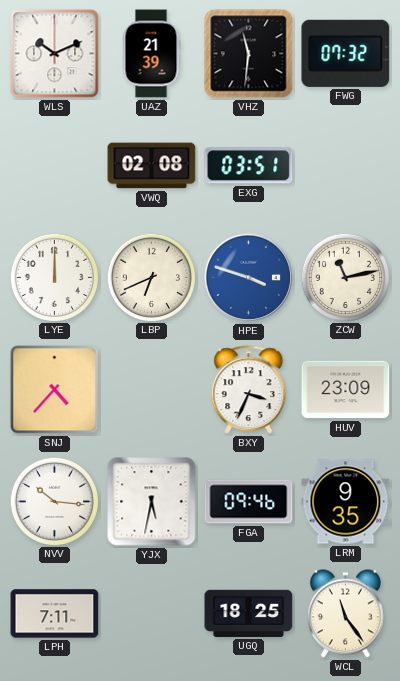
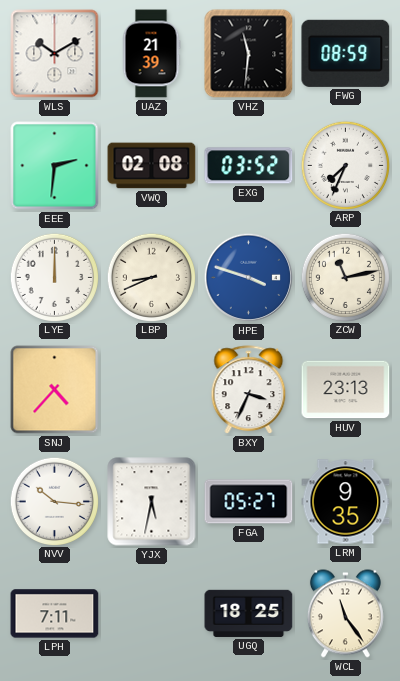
WLS: 10:11 -> 10:10
FWG: 07:32 -> 08:59
EEE: none -> 2:31
EXG: 03:51 -> 03:52
ARP: none -> 7:34
LBP: 6:41 -> 8:41
HUV: 23:09 -> 23:13
FGA: 09:46 -> 05:27
